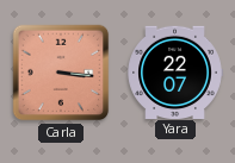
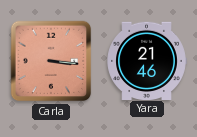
Yara: 22:07 -> 21:46
